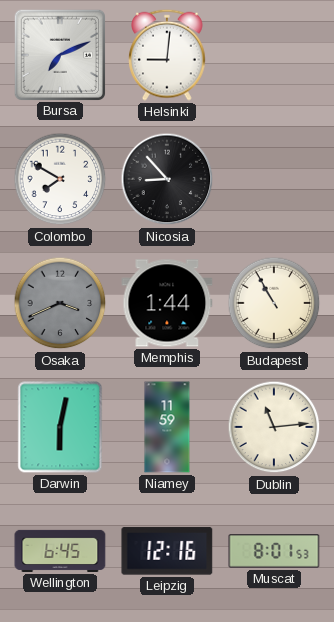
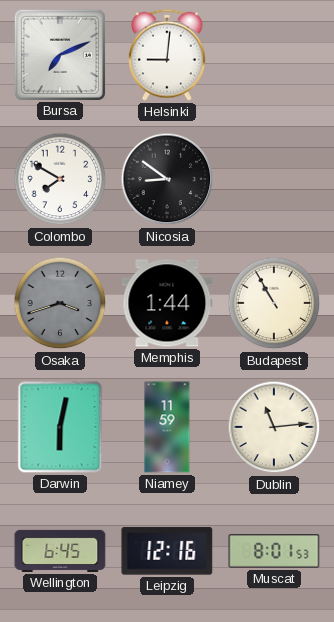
Nicosia: 8:53 -> 8:51
Osaka: 3:41 -> 3:42
